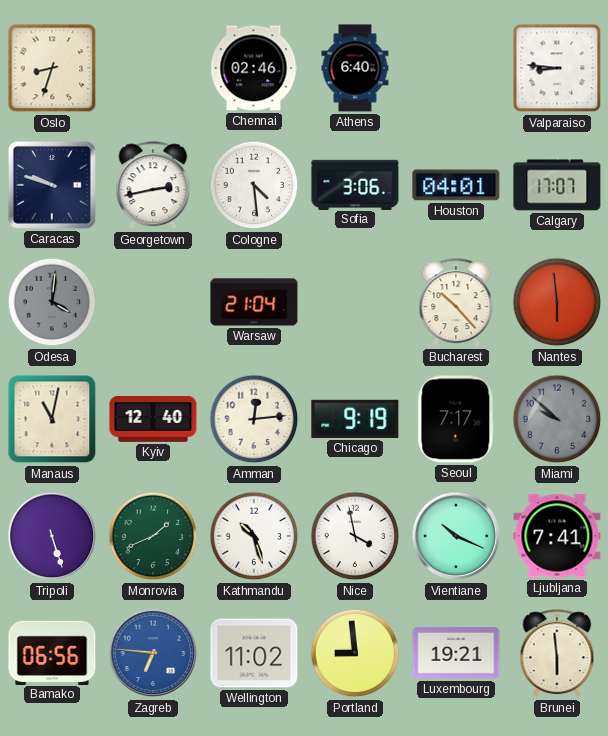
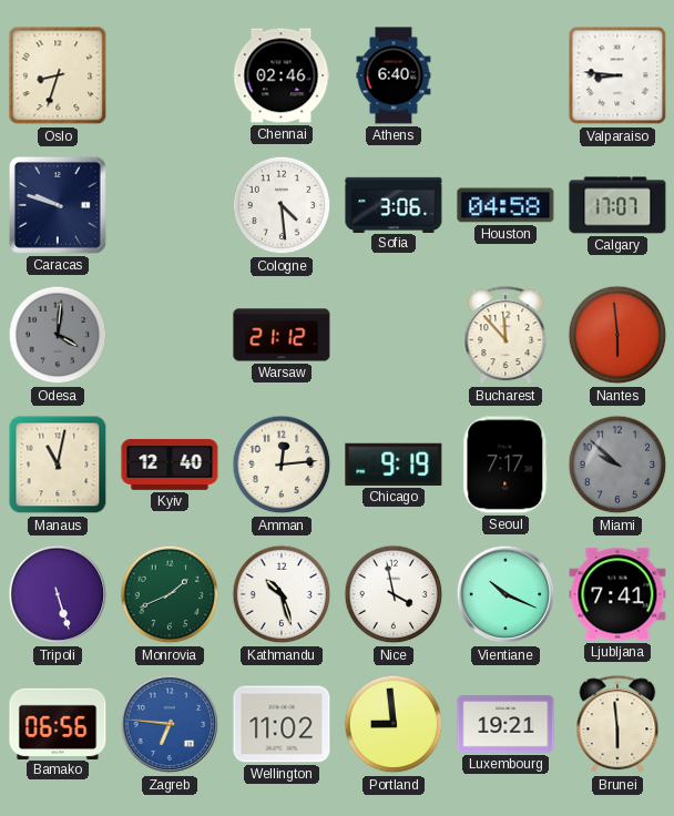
Georgetown: 2:43 -> none
Houston: 04:01 -> 04:58
Warsaw: 21:04 -> 21:12
Bucharest: 10:23 -> 11:53
